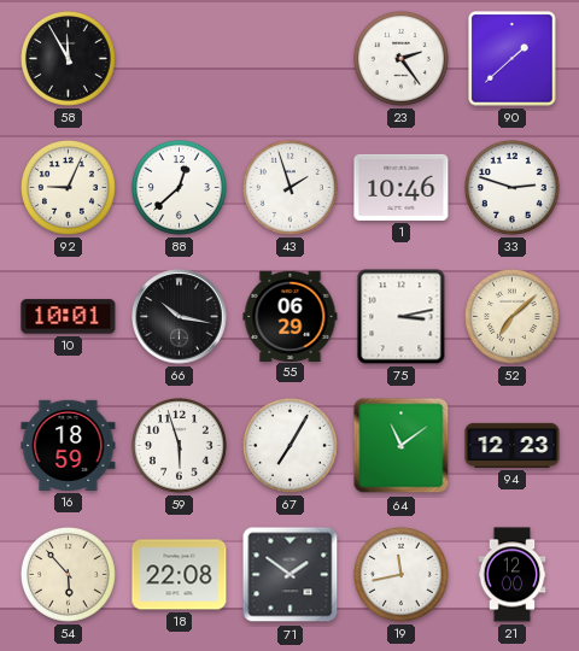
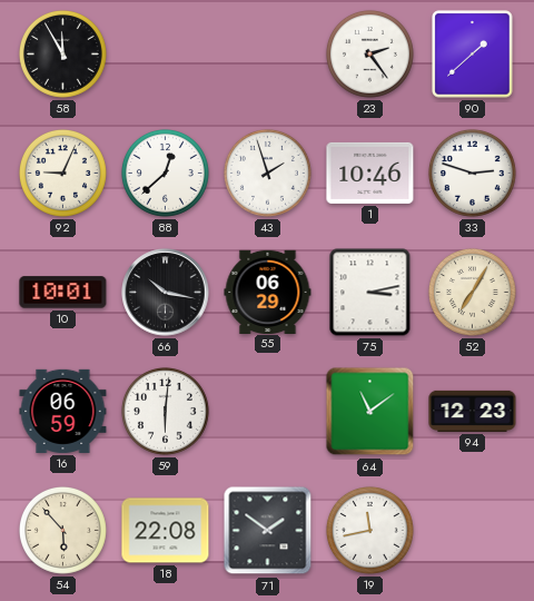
52: 7:08 -> 7:05
16: 18:59 -> 06:59
59: 5:57 -> 6:01
67: 7:05 -> none
21: 12:00 -> none
